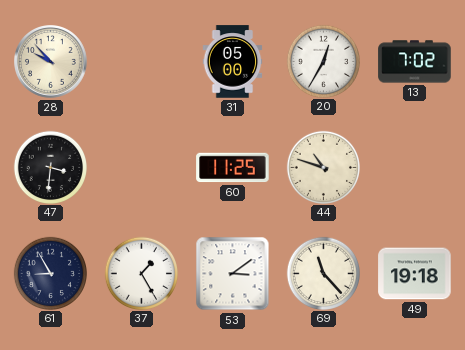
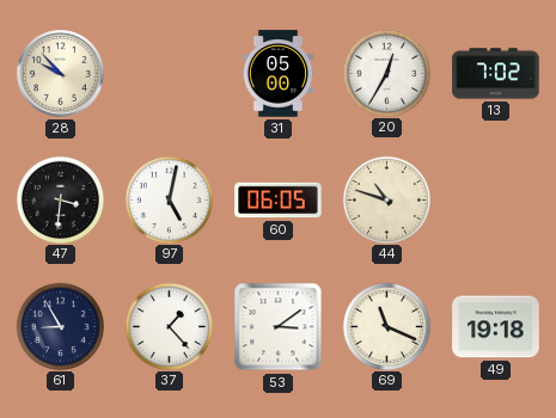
97: none -> 5:02
60: 11:25 -> 06:05
37: 1:25 -> 1:23
69: 11:23 -> 11:19
